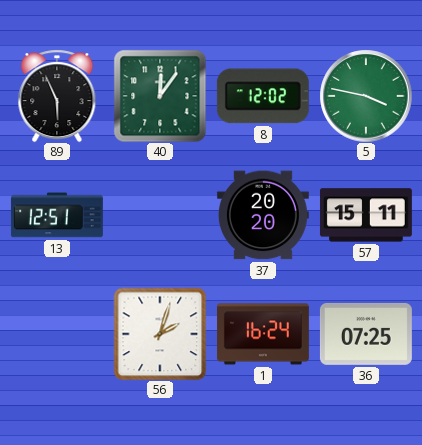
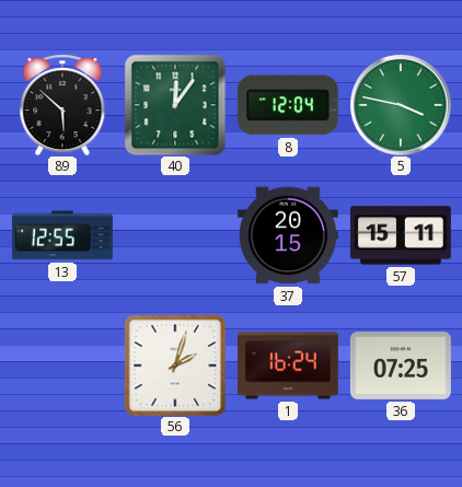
89: 5:56 -> 5:52
8: 12:02 -> 12:04
13: 12:51 -> 12:55
37: 20:20 -> 20:15
